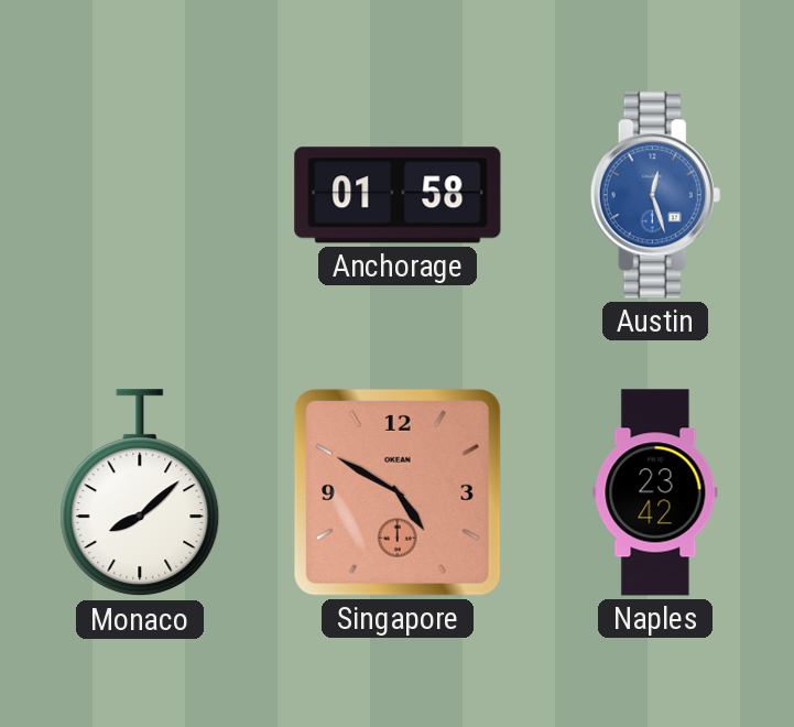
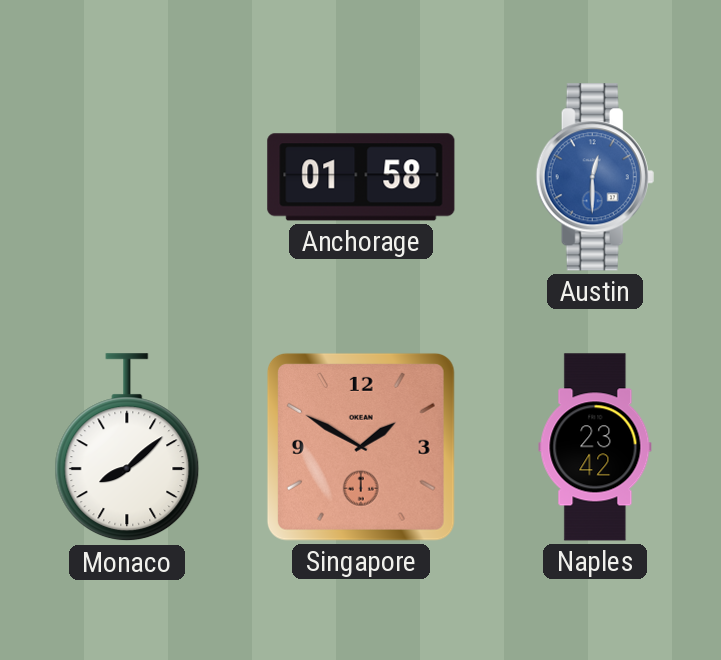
Austin: 12:27 -> 12:30
Singapore: 4:50 -> 1:50
